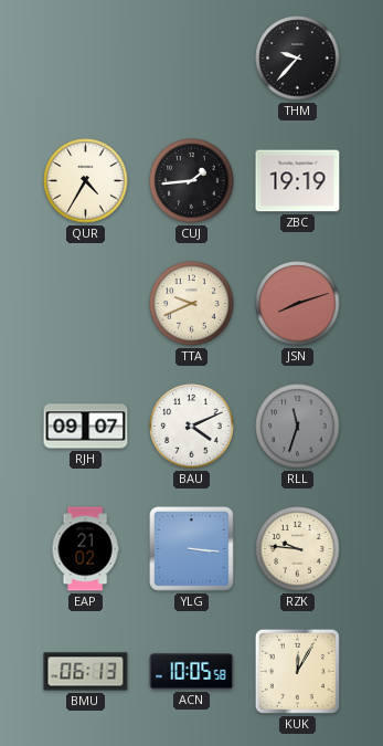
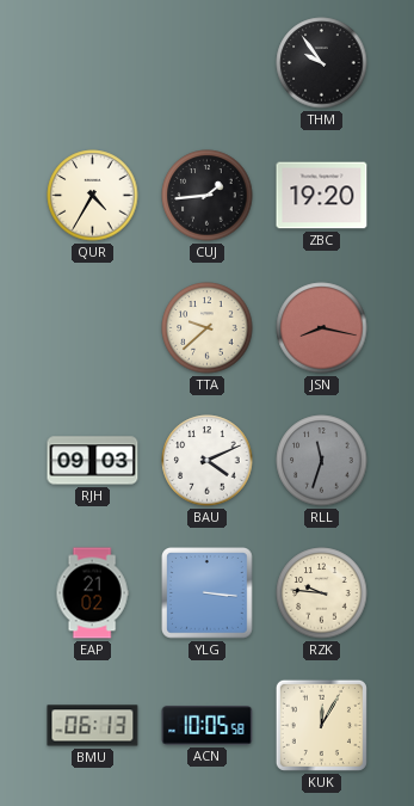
THM: 9:37 -> 9:54
ZBC: 19:19 -> 19:20
TTA: 9:41 -> 9:38
JSN: 8:12 -> 8:17
RJH: 09:07 -> 09:03
